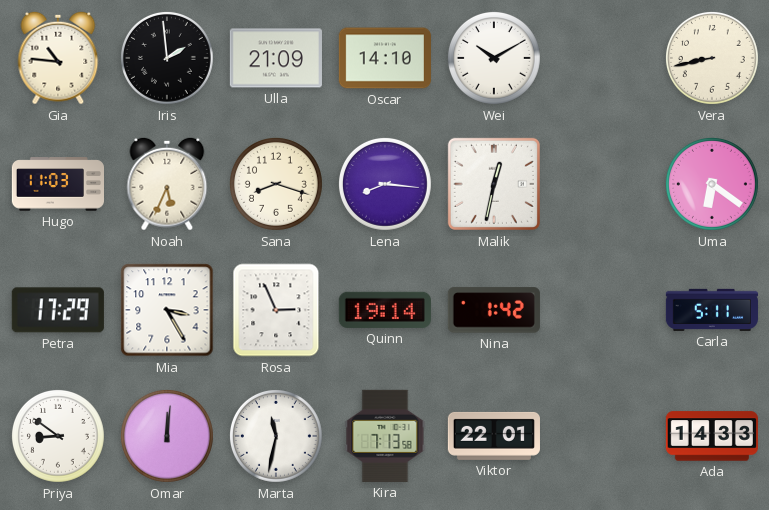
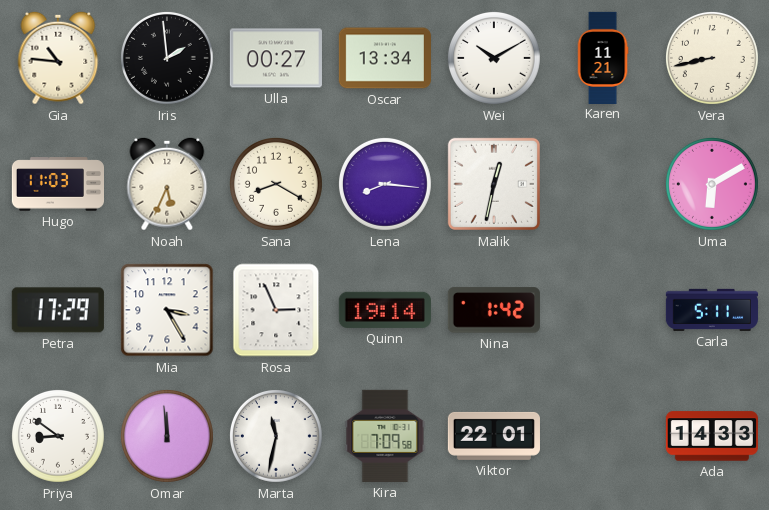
Ulla: 21:09 -> 00:27
Oscar: 14:10 -> 13:34
Karen: none -> 11:21
Sana: 8:18 -> 8:20
Uma: 6:21 -> 6:10
Omar: 12:01 -> 11:59
Kira: 7:13 -> 7:09
